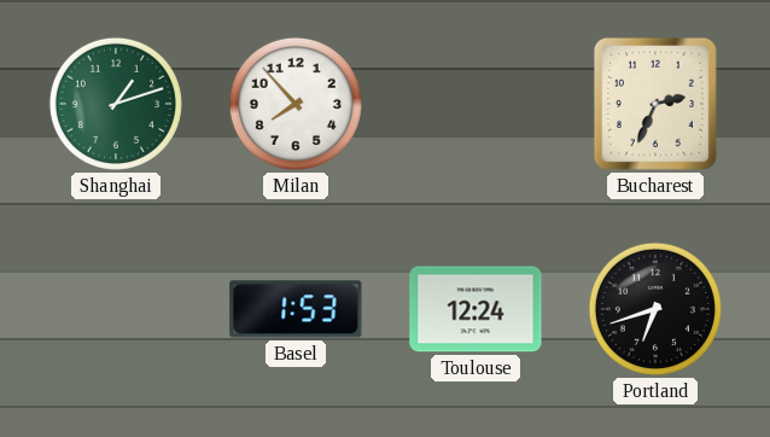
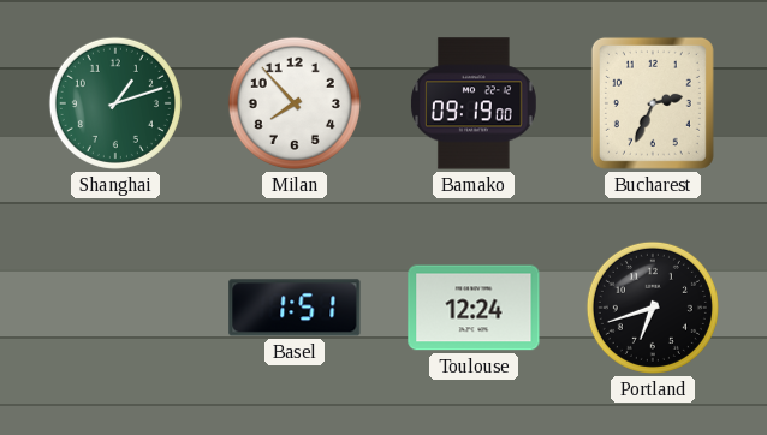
Bamako: none -> 09:19
Basel: 1:53 -> 1:51
